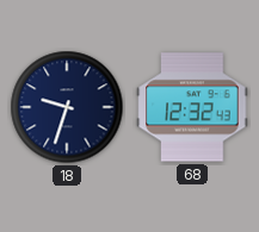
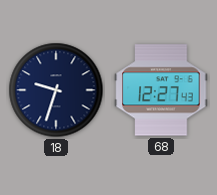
68: 12:32 -> 12:27
